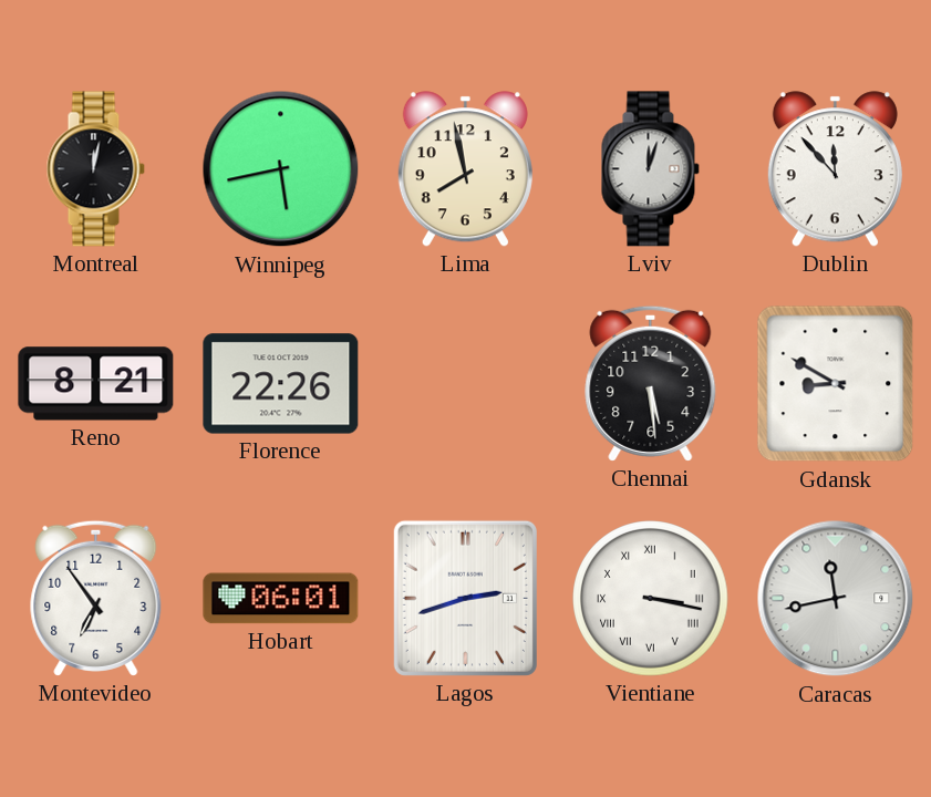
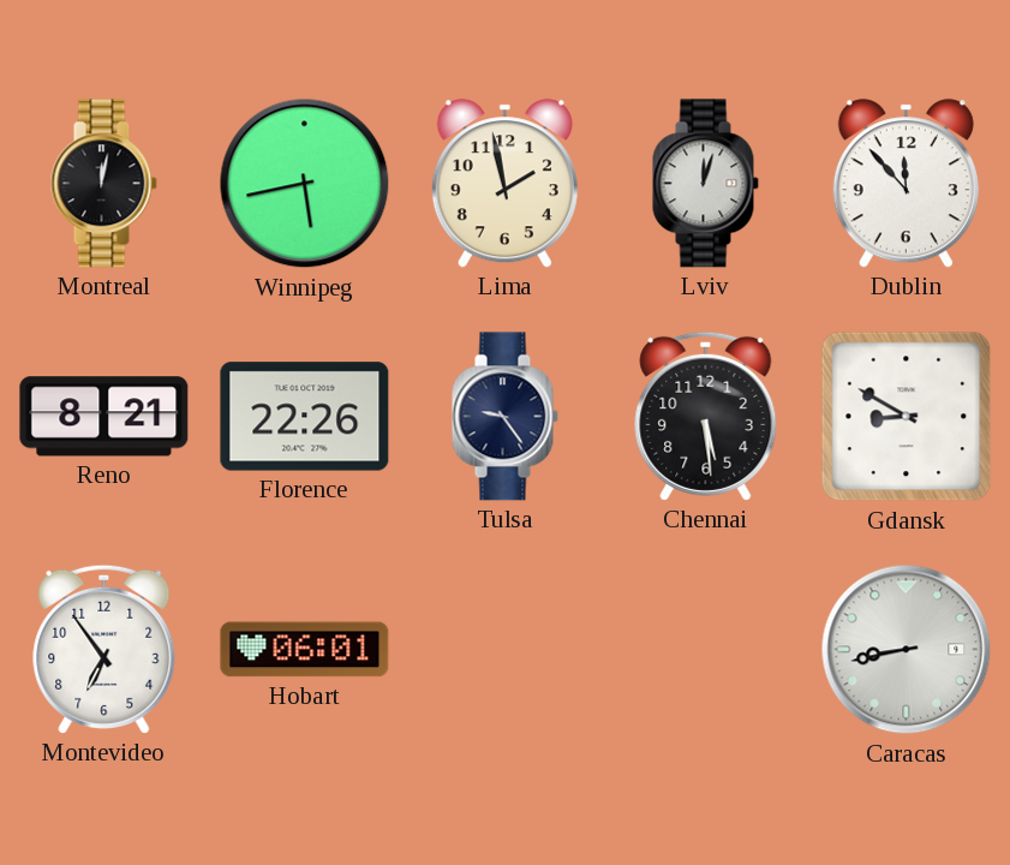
Lima: 7:58 -> 1:58
Tulsa: none -> 9:24
Lagos: 2:42 -> none
Vientiane: 3:17 -> none
Caracas: 11:43 -> 8:43
